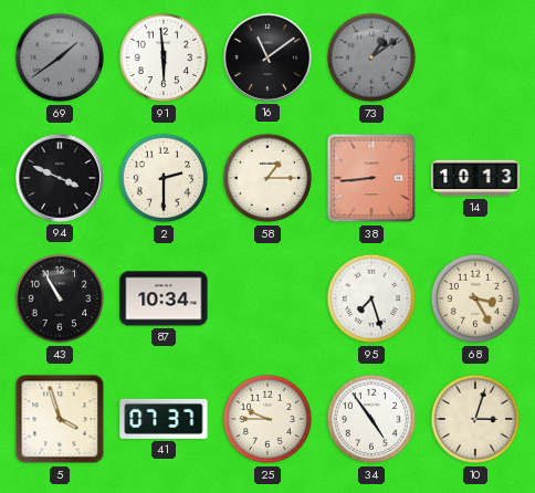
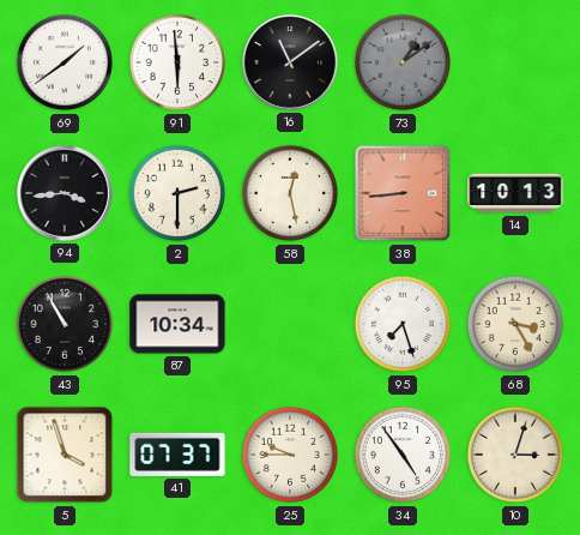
69 dial: grey -> white
94: 3:49 -> 3:44
58: 1:15 -> 12:28
